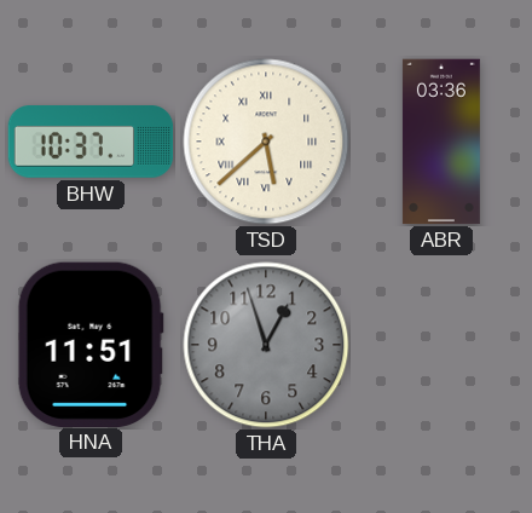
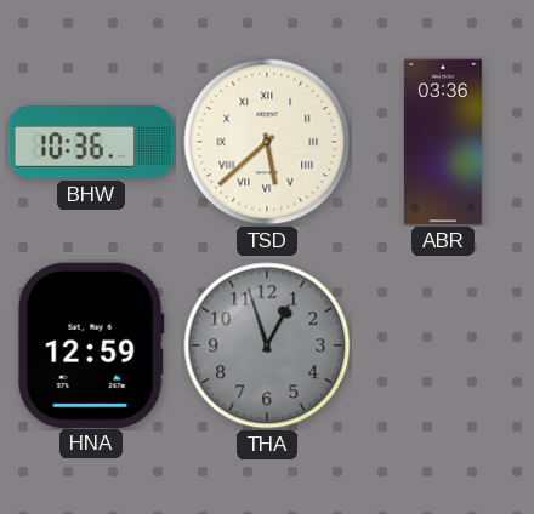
BHW: 10:37 -> 10:36
HNA: 11:51 -> 12:59
